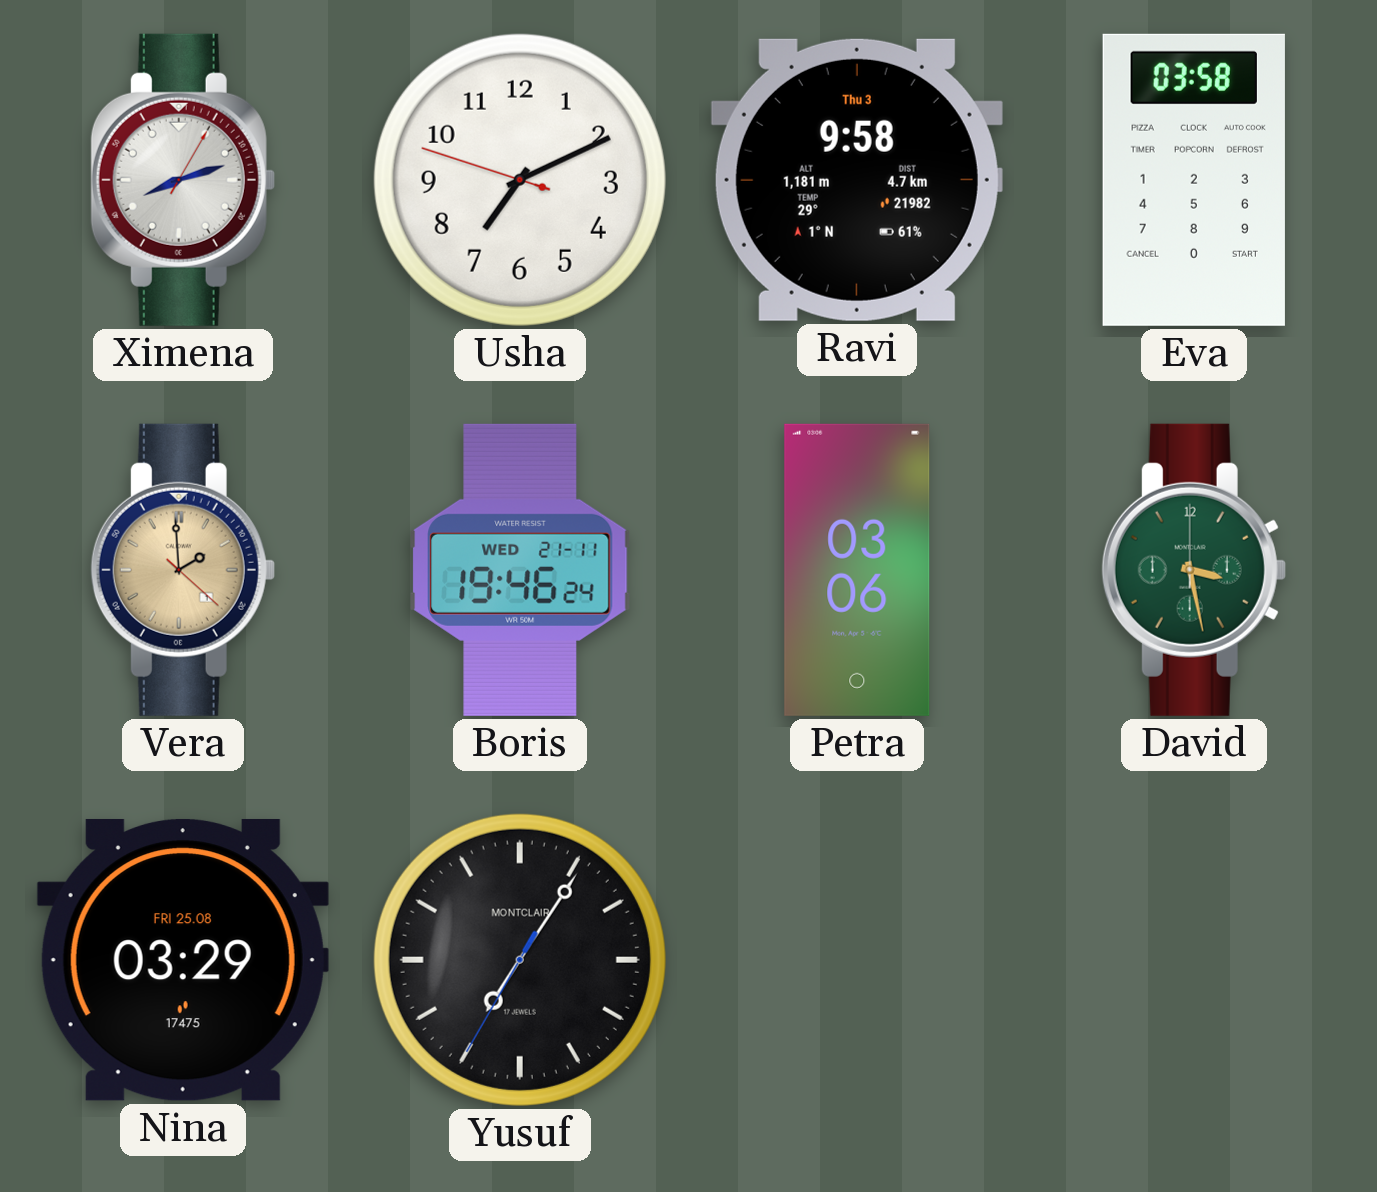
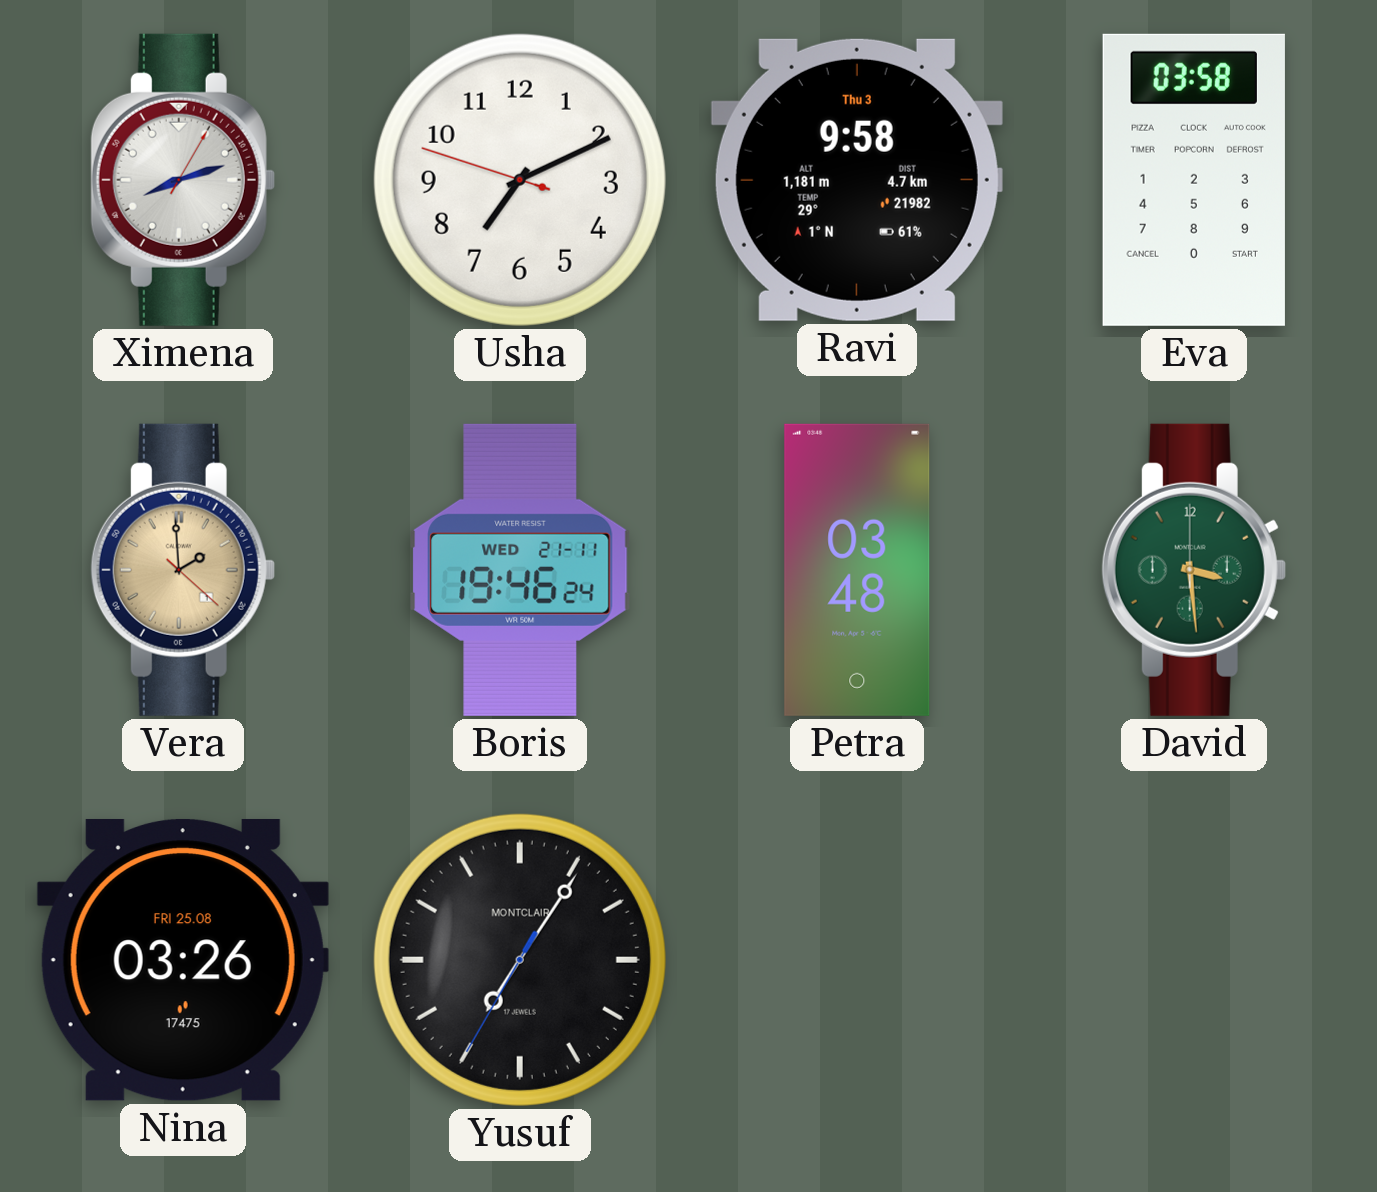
Petra: 03:06 -> 03:48
David: 3:28 -> 3:29
Nina: 03:29 -> 03:26
